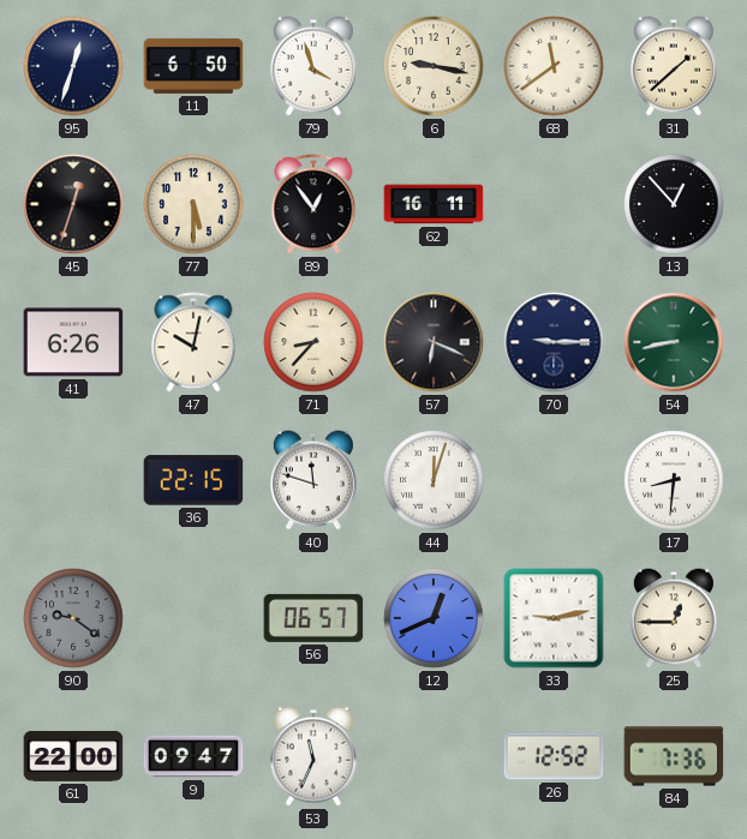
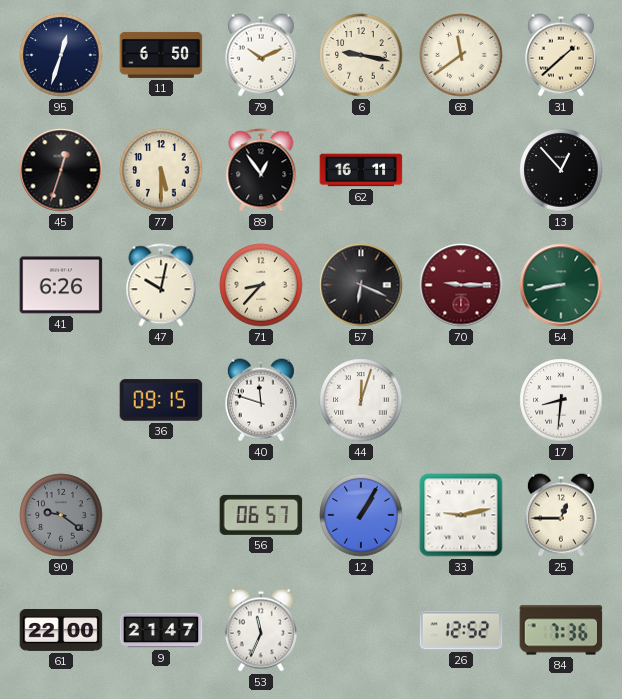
79: 3:57 -> 10:11
70 dial: navy -> burgundy
36: 22:15 -> 09:15
12: 12:41 -> 1:05
9: 09:47 -> 21:47
